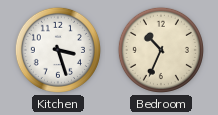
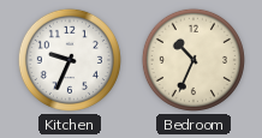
Kitchen: 3:27 -> 9:34
